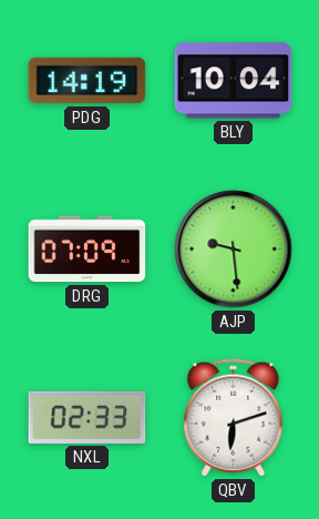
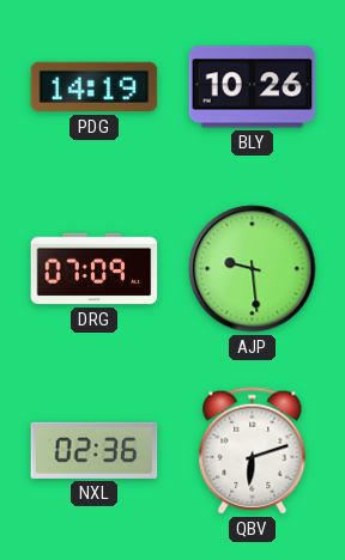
BLY: 10:04 -> 10:26
NXL: 02:33 -> 02:36
